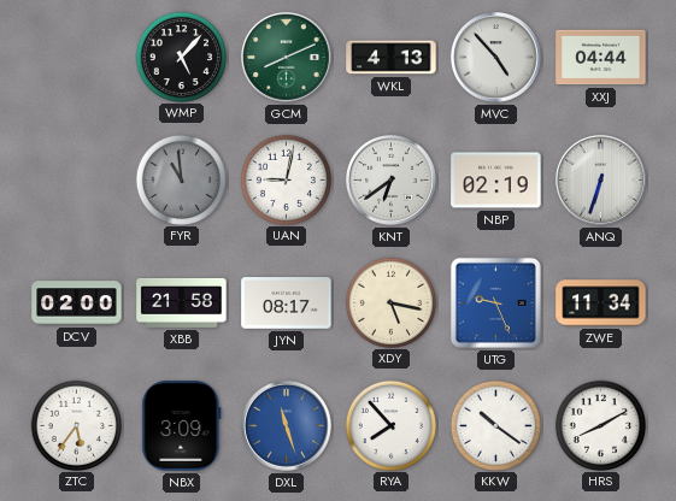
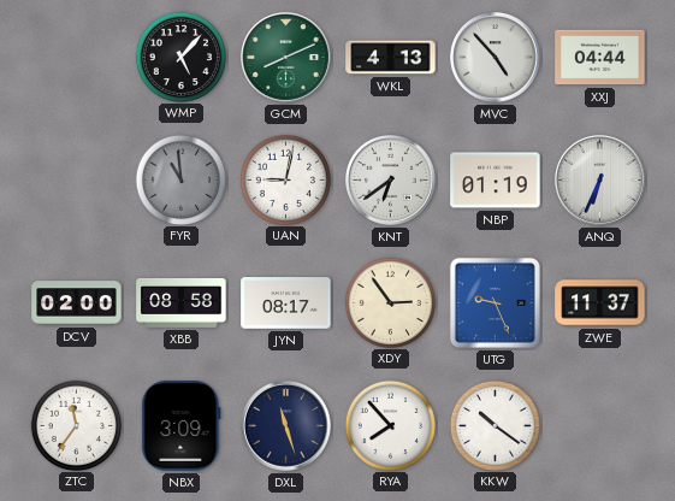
NBP: 02:19 -> 01:19
ANQ: 6:33 -> 6:34
XBB: 21:58 -> 08:58
XDY: 5:17 -> 2:54
ZWE: 11:34 -> 11:37
ZTC: 5:36 -> 11:36
DXL dial: blue -> navy
HRS: 8:10 -> none
